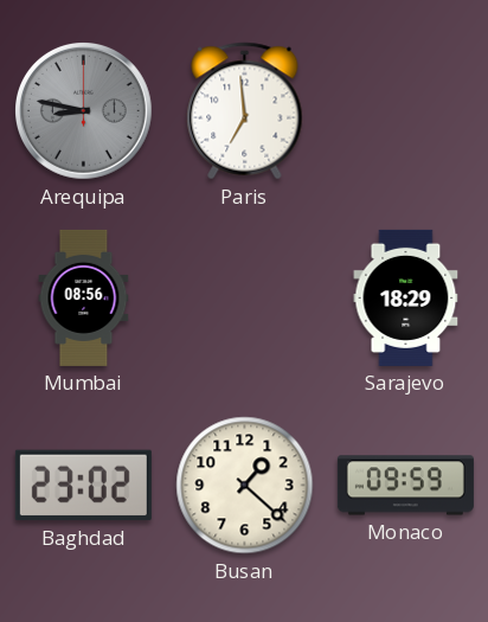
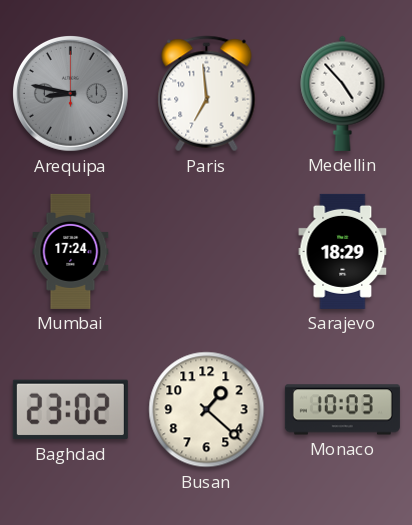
Medellin: none -> 4:53
Mumbai: 08:56 -> 17:24
Monaco: 09:59 -> 10:03
